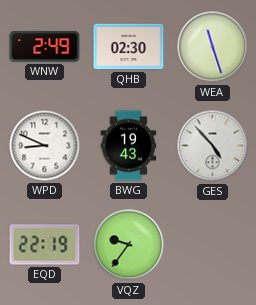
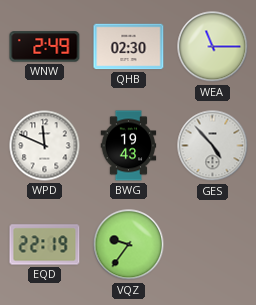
WEA: 11:27 -> 11:15
WPD: 8:49 -> 11:49
